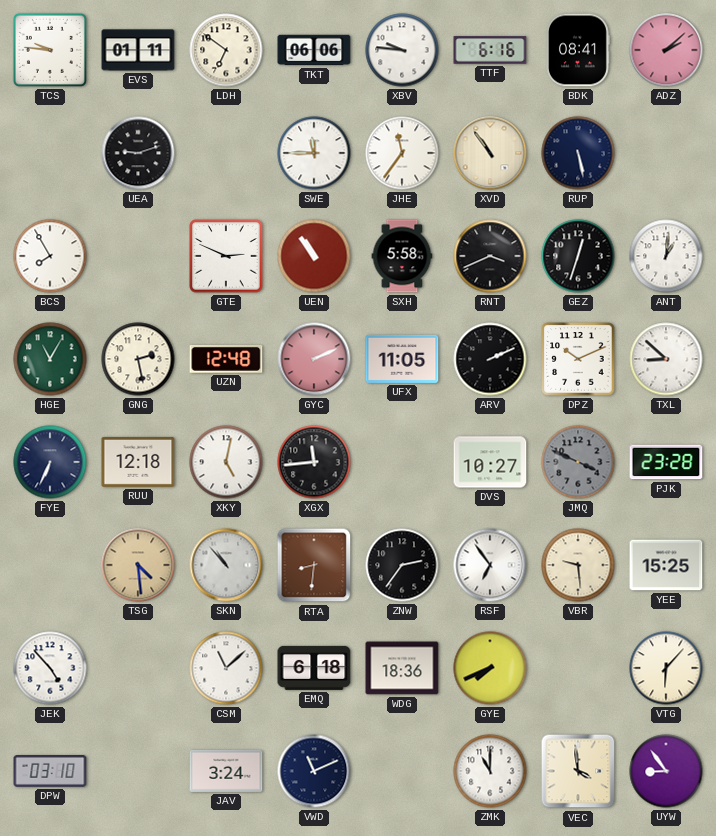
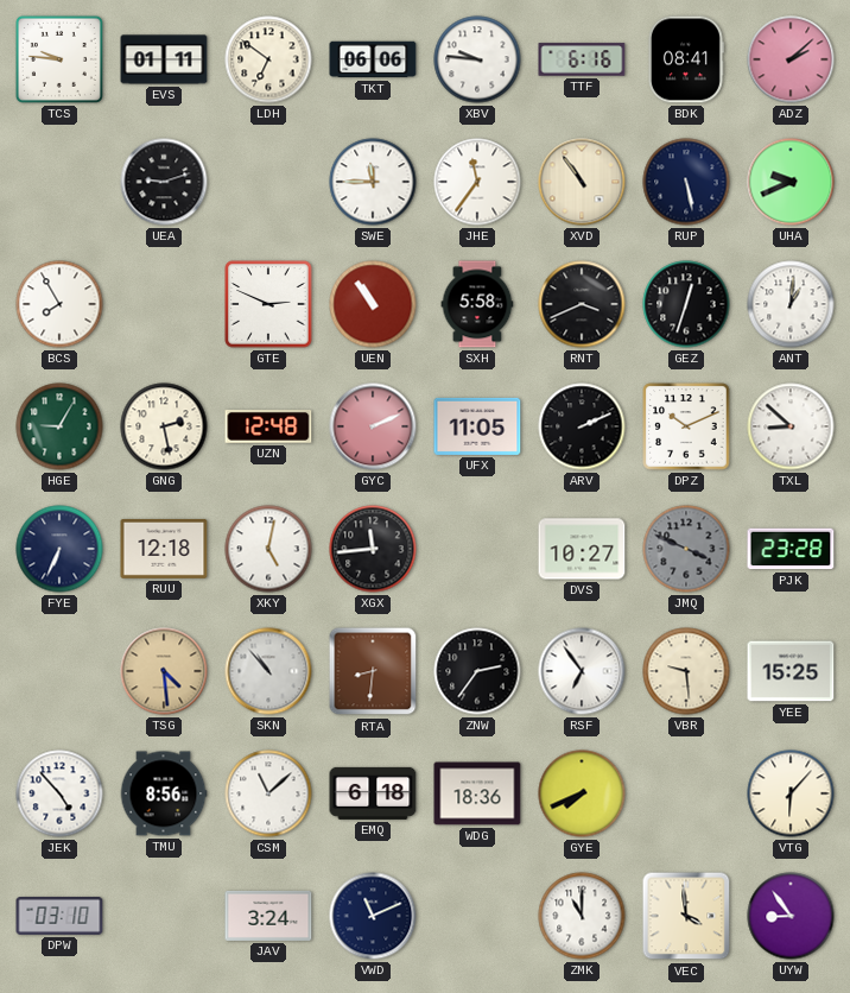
UHA: none -> 9:41
HGE: 11:05 -> 9:05
TMU: none -> 8:56
